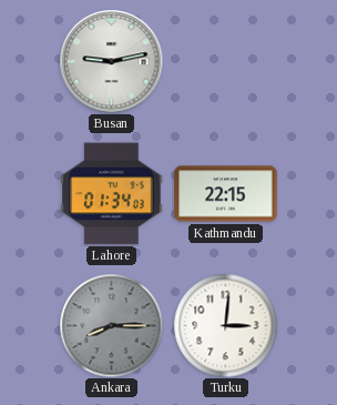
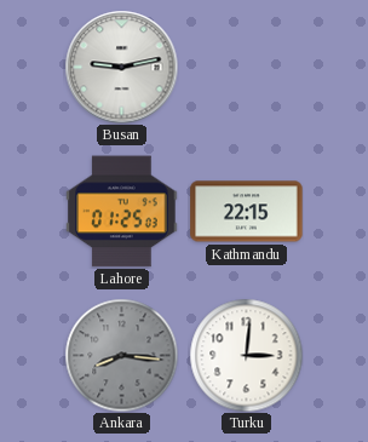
Lahore: 01:34 -> 01:25
Ankara: 8:15 -> 8:16
